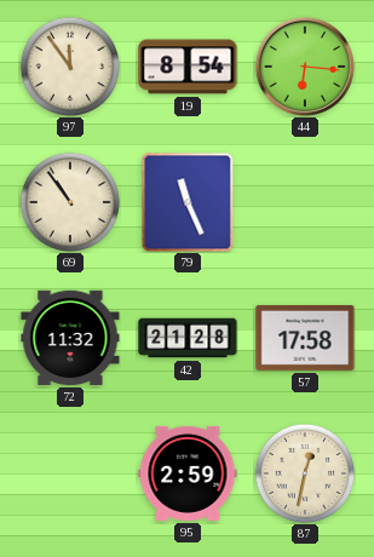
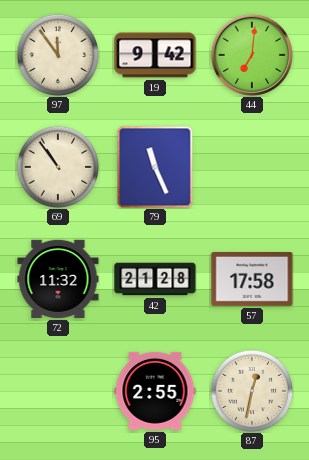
19: 8:54 -> 9:42
44: 6:16 -> 7:01
95: 2:59 -> 2:55
